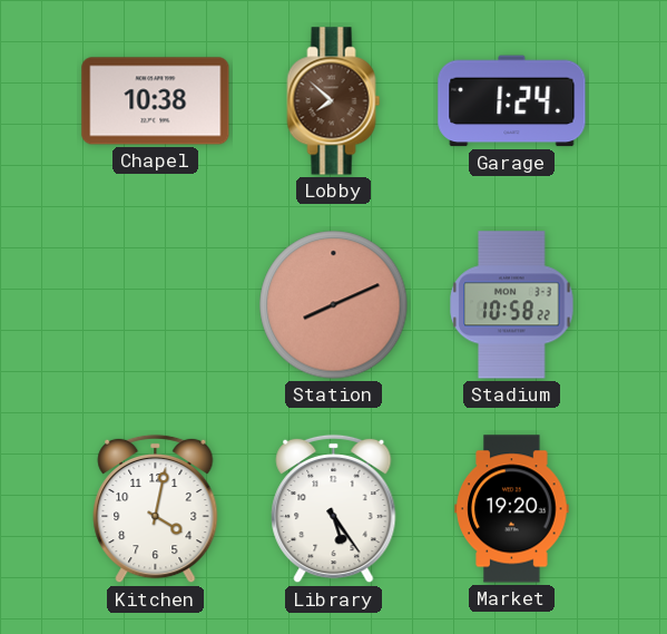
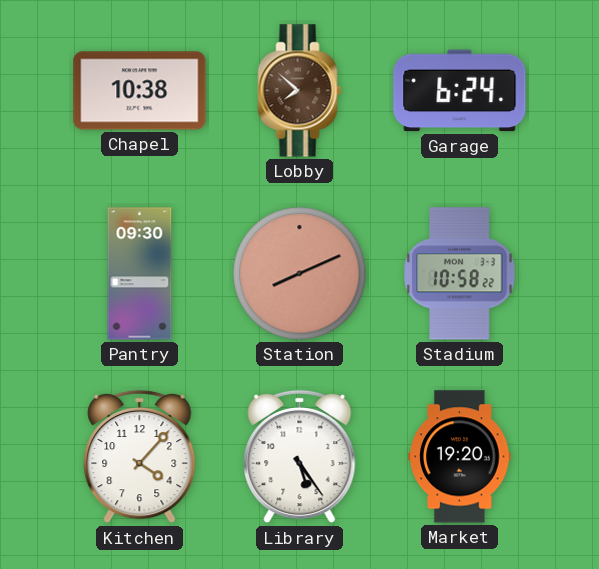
Garage: 1:24 -> 6:24
Pantry: none -> 09:30
Kitchen: 4:02 -> 4:07
